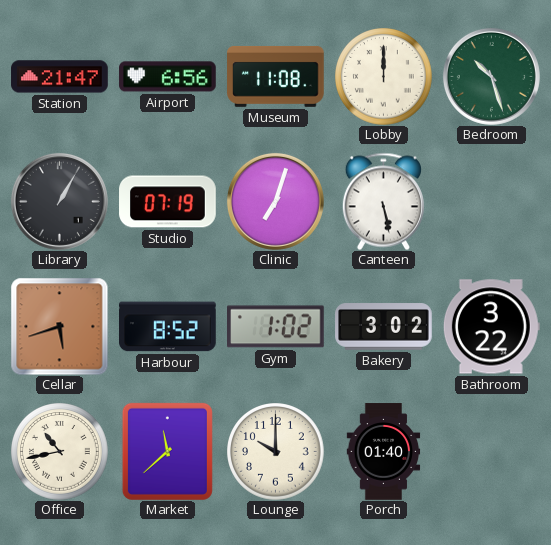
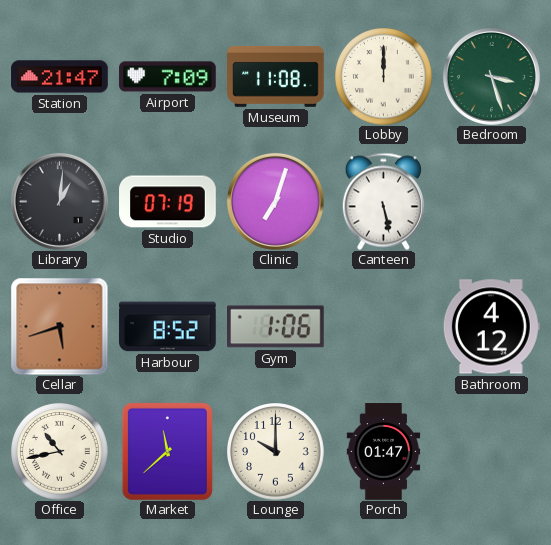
Airport: 6:56 -> 7:09
Bedroom: 10:27 -> 3:27
Library: 1:05 -> 1:01
Gym: 1:02 -> 1:06
Bakery: 3:02 -> none
Bathroom: 3:22 -> 4:12
Porch: 01:40 -> 01:47
